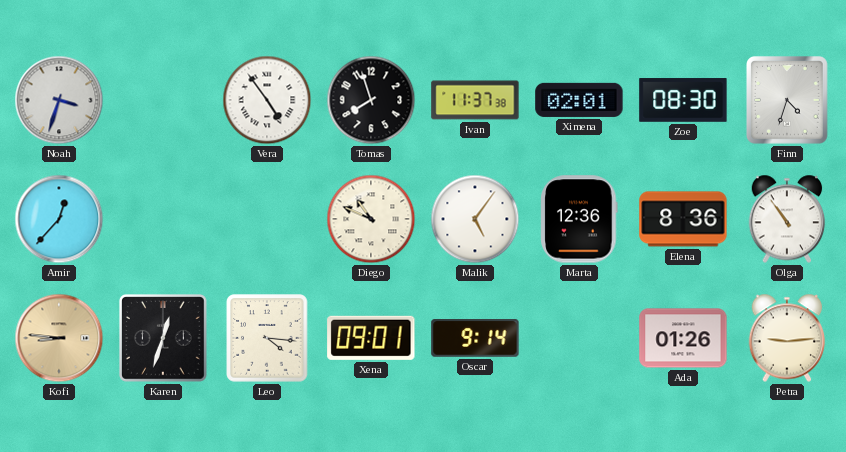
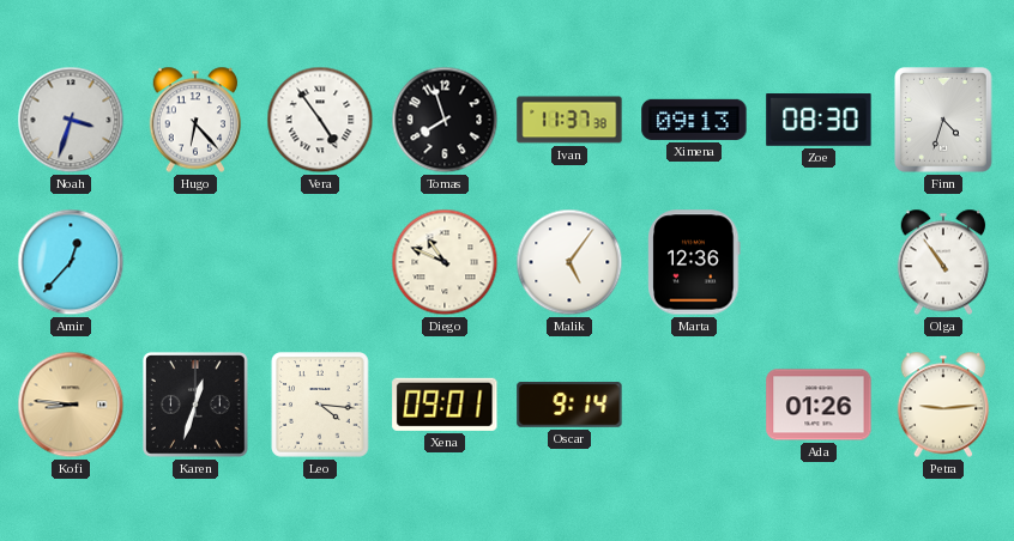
Hugo: none -> 6:23
Ximena: 02:01 -> 09:13
Elena: 8:36 -> none
